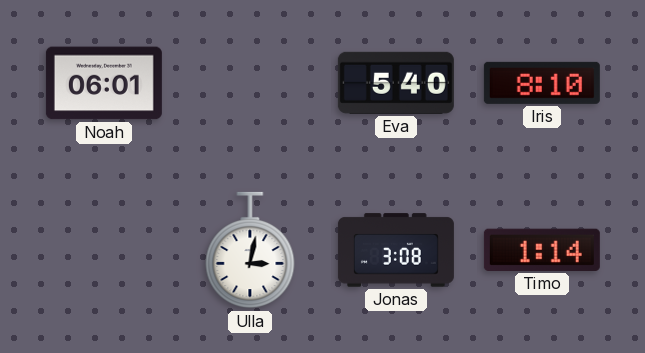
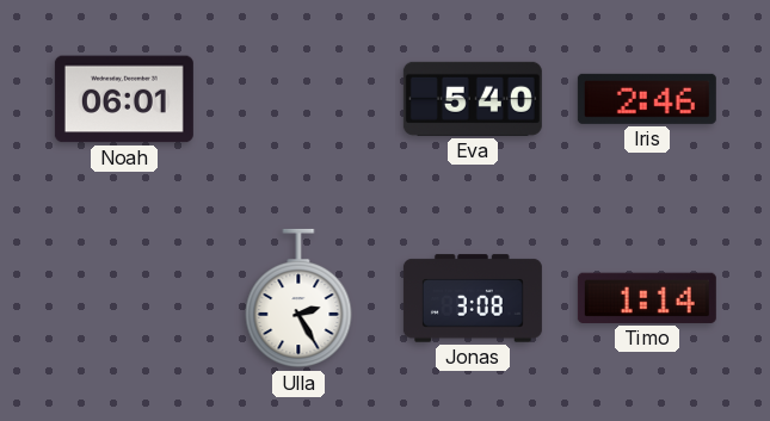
Iris: 8:10 -> 2:46
Ulla: 3:02 -> 2:25
